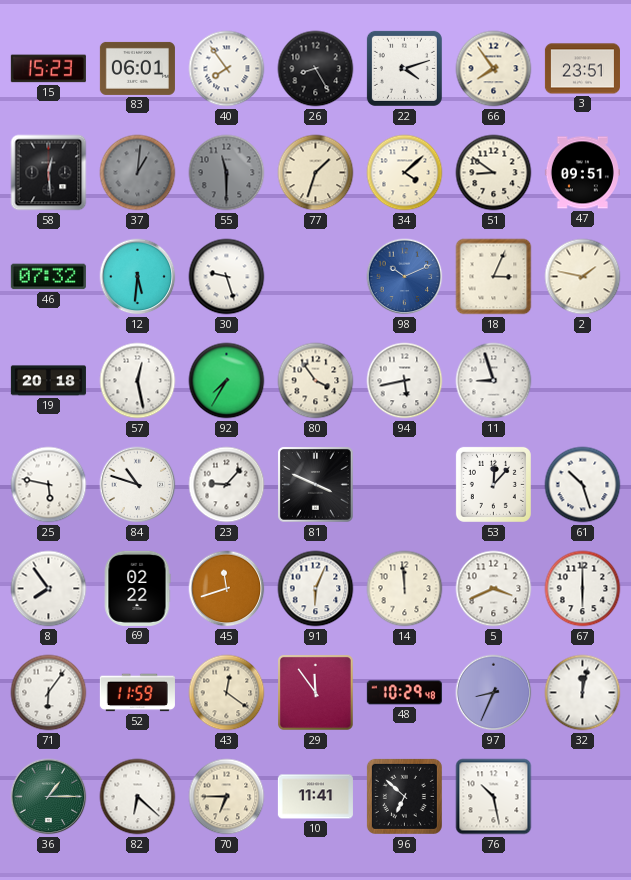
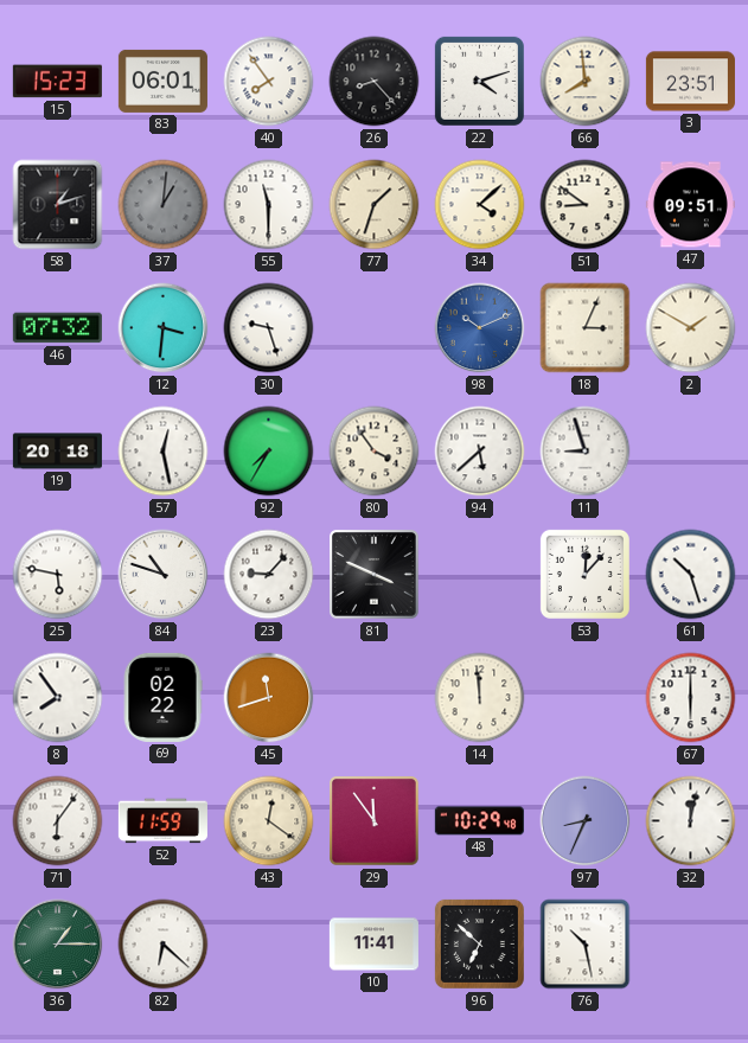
26: 8:25 -> 8:23
66: 7:54 -> 7:59
58: 12:29 -> 1:12
55 dial: grey -> white
12: 5:31 -> 3:31
2: 1:47 -> 1:50
94: 5:43 -> 5:38
91: 6:04 -> none
5: 3:41 -> none
70: 6:45 -> none
